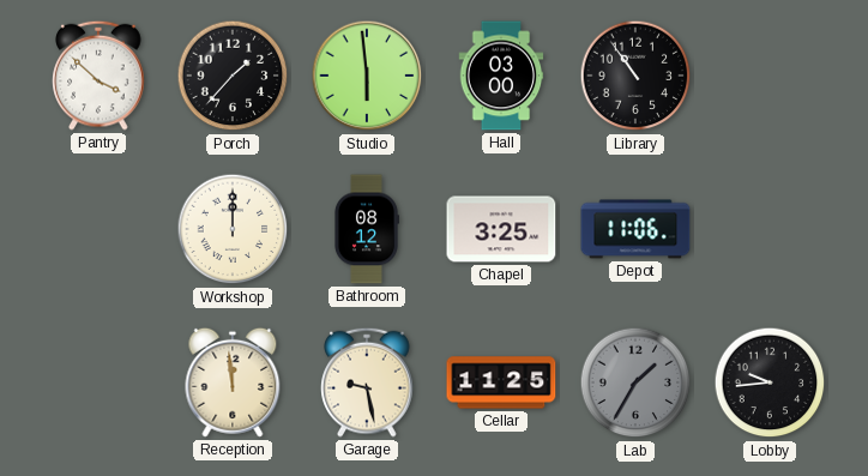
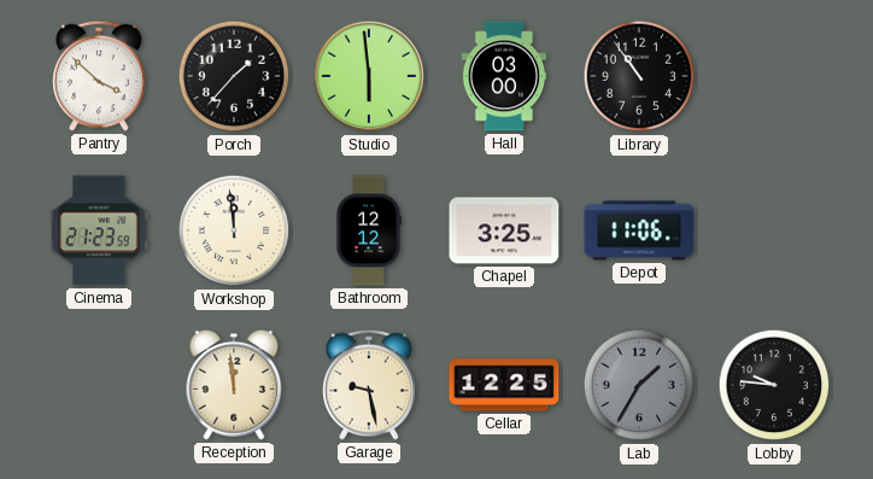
Cinema: none -> 21:23
Workshop: 12:00 -> 11:59
Bathroom: 08:12 -> 12:12
Cellar: 11:25 -> 12:25
Lobby: 9:44 -> 9:46
